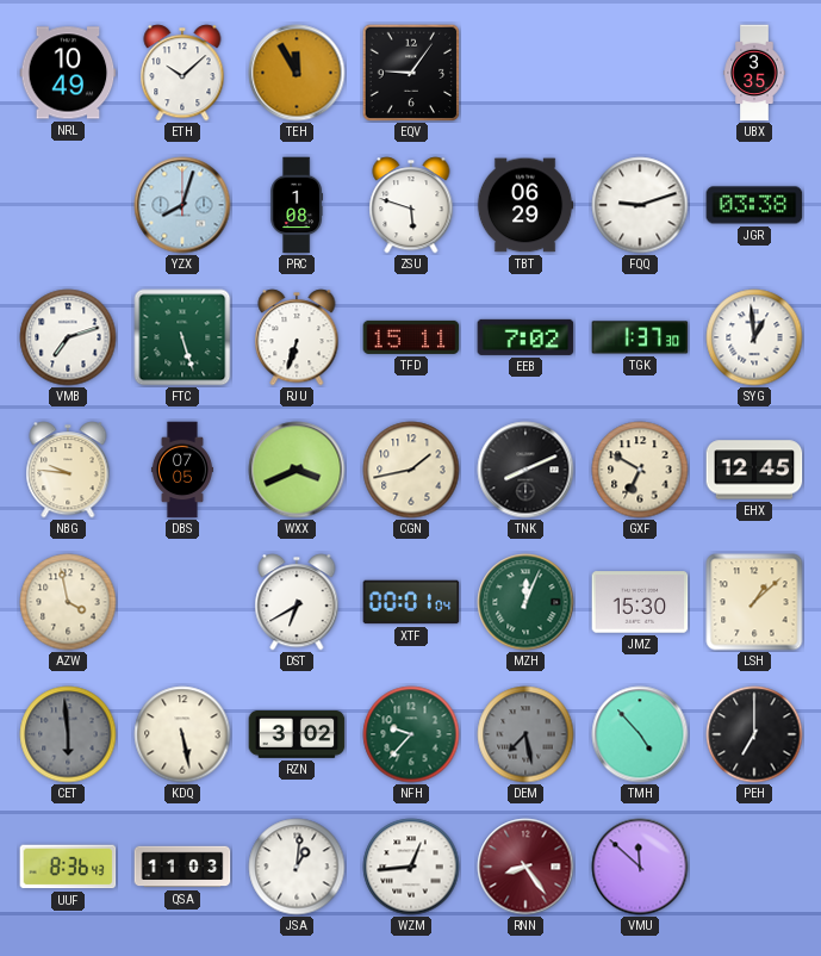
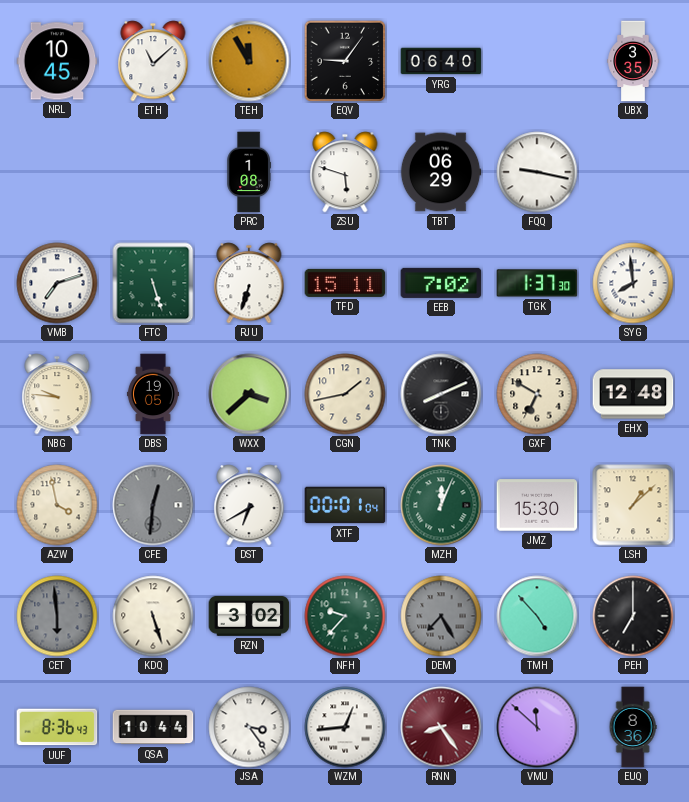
NRL: 10:49 -> 10:45
ETH: 10:08 -> 11:08
YRG: none -> 06:40
YZX: 8:03 -> none
FQQ: 9:12 -> 9:17
JGR: 03:38 -> none
SYG: 12:59 -> 7:59
DBS: 07:05 -> 19:05
WXX: 3:41 -> 3:38
EHX: 12:45 -> 12:48
CFE: none -> 12:31
KDQ: 5:28 -> 5:27
DEM: 7:28 -> 7:25
QSA: 11:03 -> 10:44
JSA: 1:01 -> 3:24
EUQ: none -> 8:36
